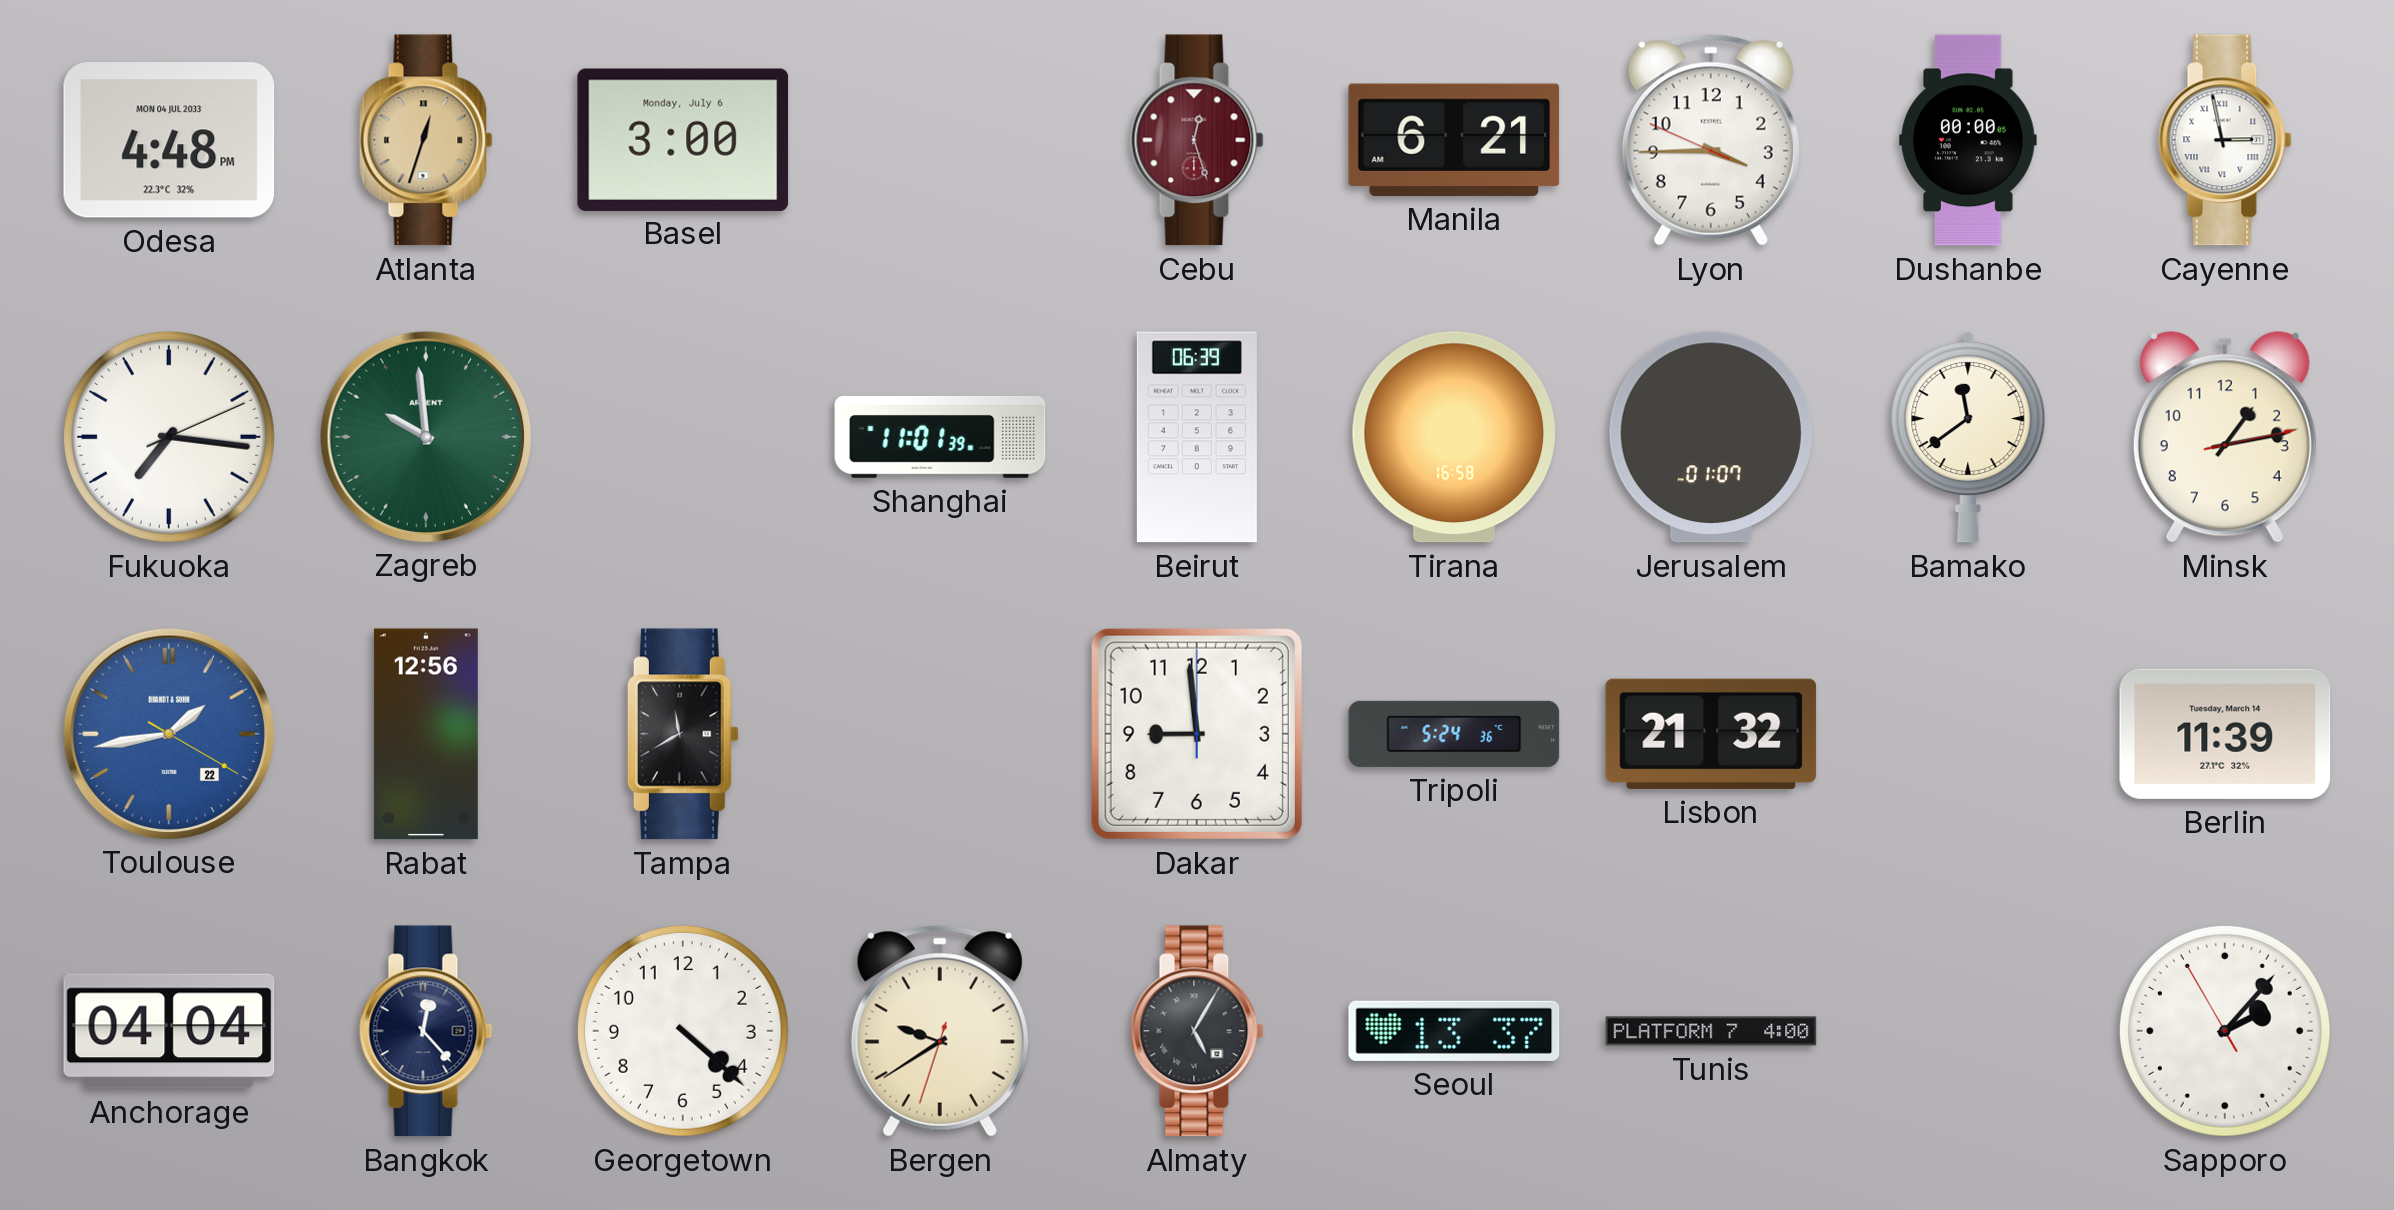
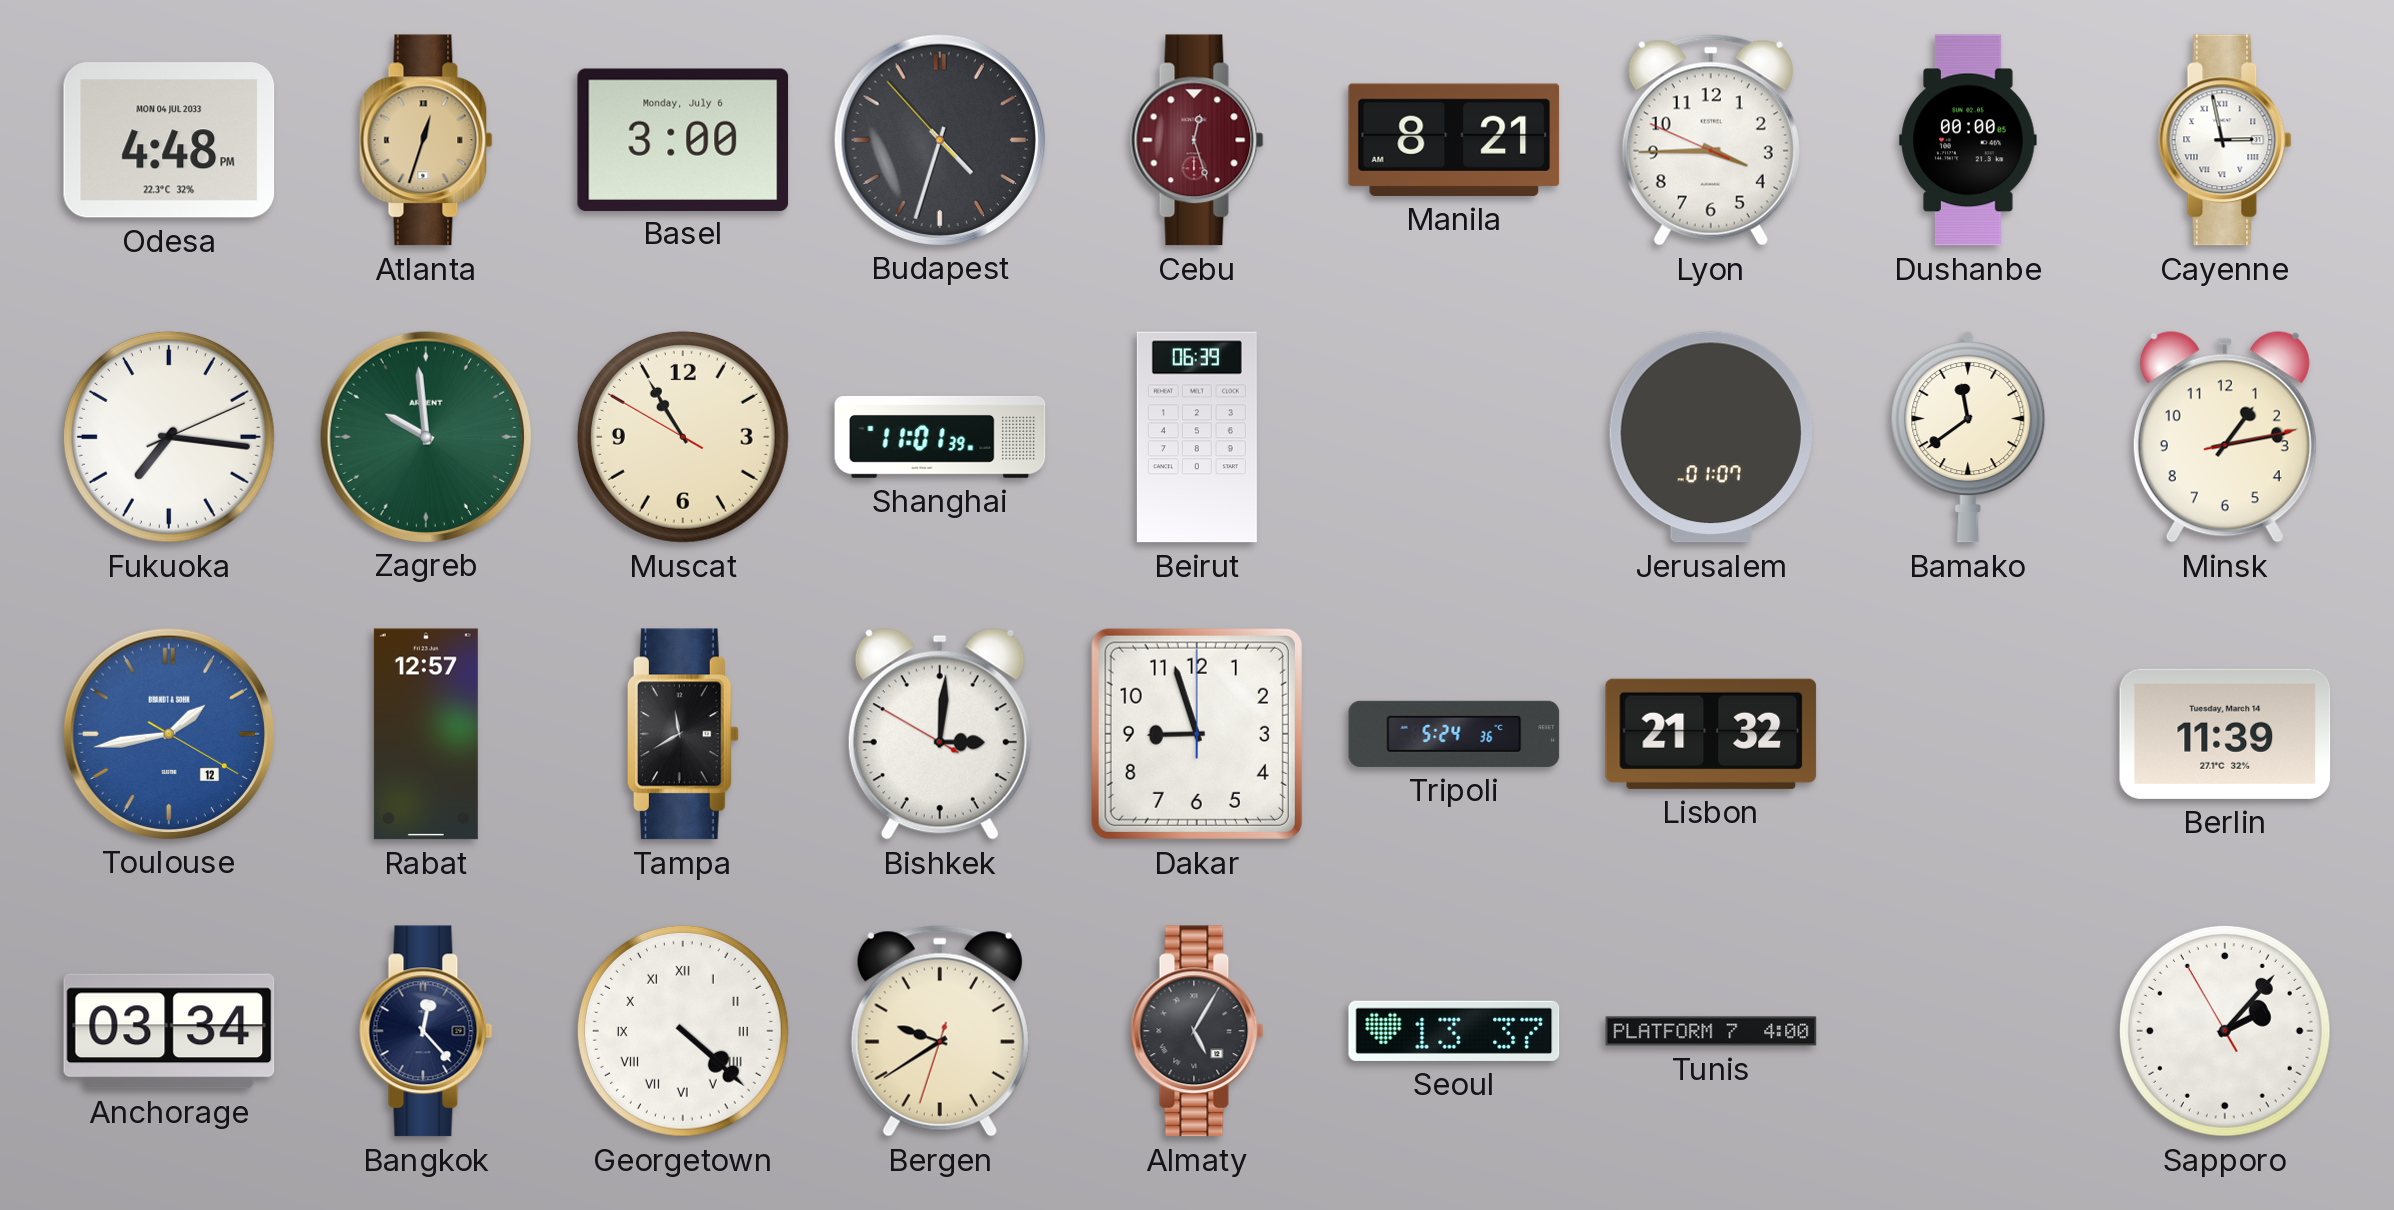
Budapest: none -> 4:32
Manila: 6:21 -> 8:21
Muscat: none -> 10:54
Tirana: 16:58 -> none
Toulouse date: 22 -> 12
Rabat: 12:56 -> 12:57
Bishkek: none -> 3:00
Dakar: 8:59 -> 8:57
Anchorage: 04:04 -> 03:34
Georgetown numerals: Arabic -> Roman
